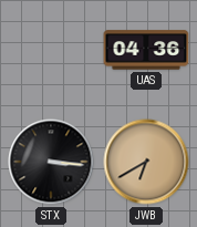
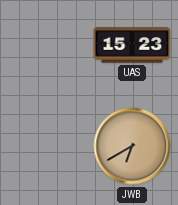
UAS: 04:36 -> 15:23
STX: 3:16 -> none
